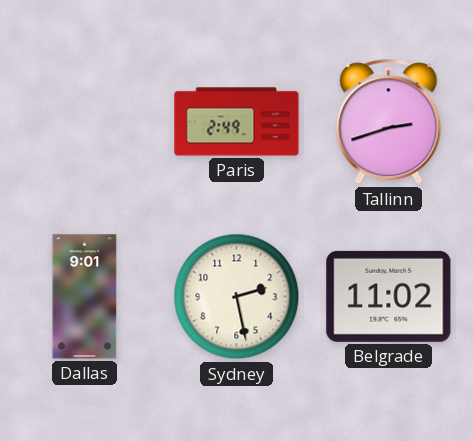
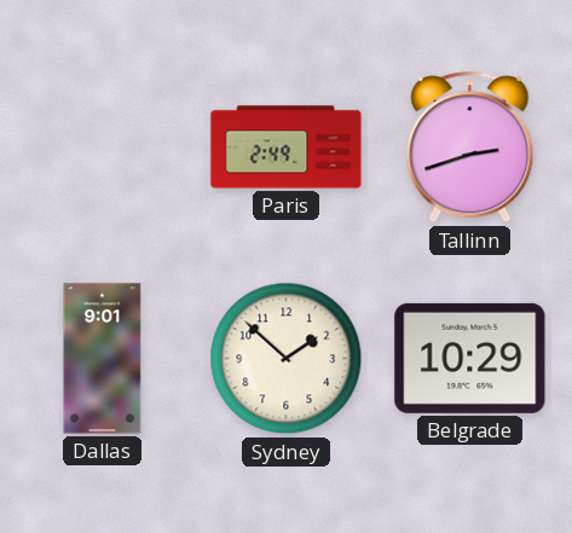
Sydney: 2:28 -> 1:52
Belgrade: 11:02 -> 10:29
